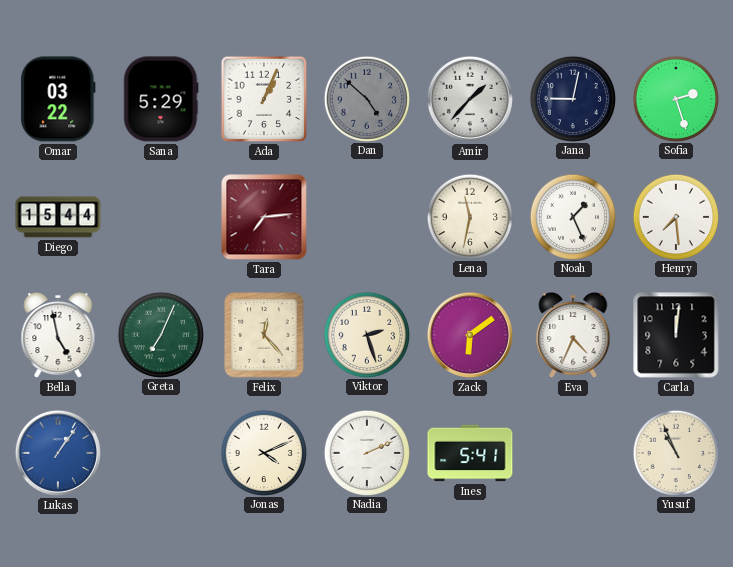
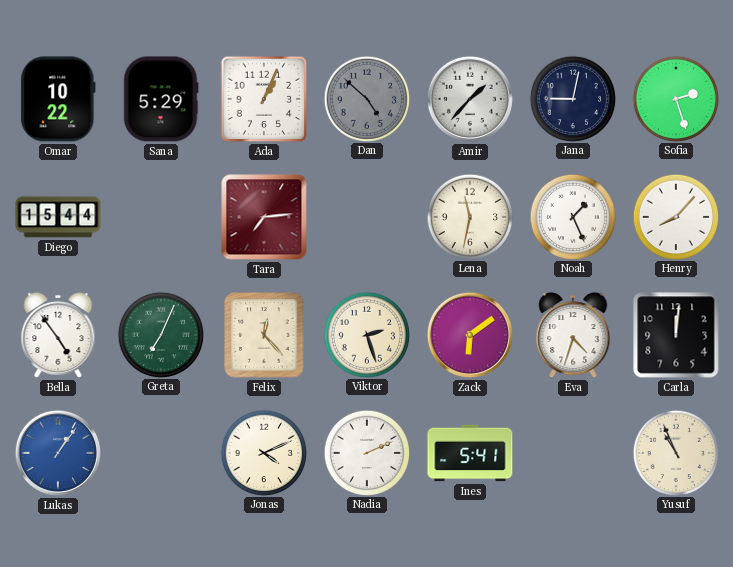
Omar: 03:22 -> 10:22
Henry: 7:29 -> 8:07
Bella: 4:58 -> 4:54
Eva: 4:34 -> 4:33
